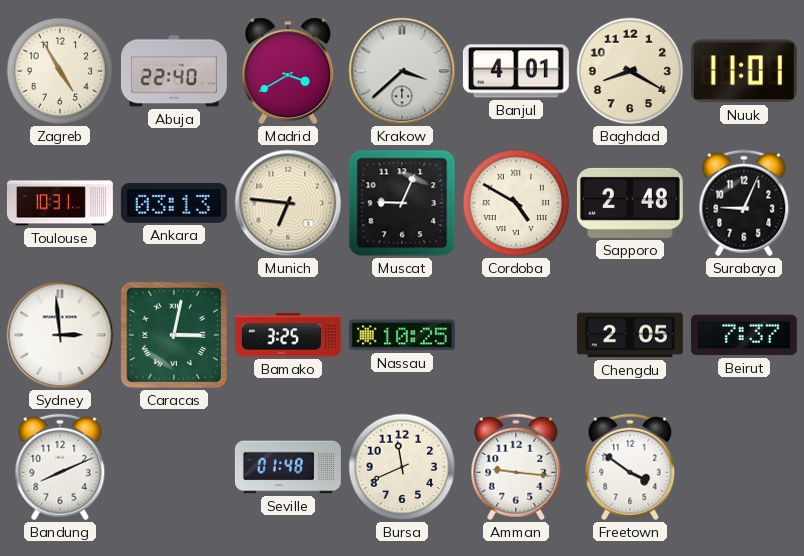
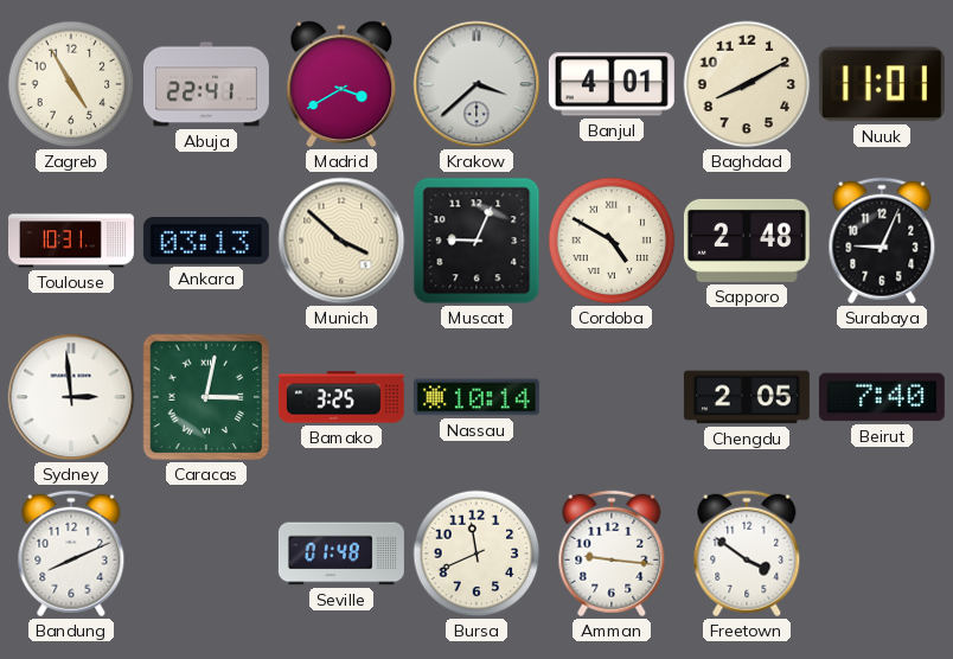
Abuja: 22:40 -> 22:41
Baghdad: 8:20 -> 8:10
Munich: 6:46 -> 3:52
Nassau: 10:25 -> 10:14
Beirut: 7:37 -> 7:40
